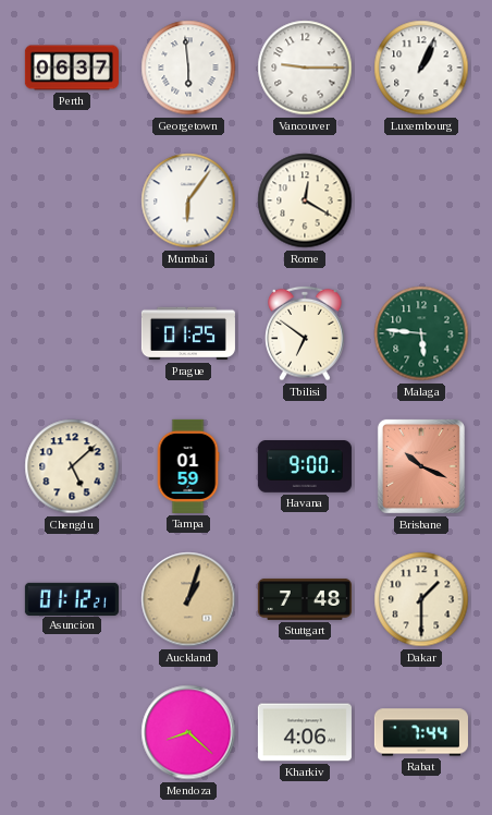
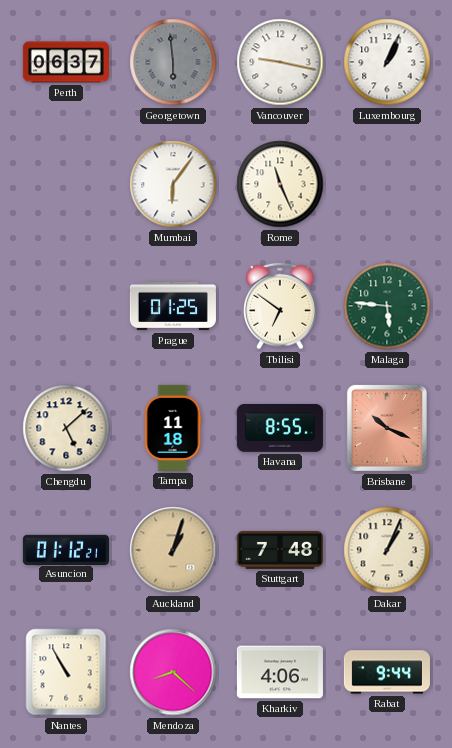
Georgetown dial: white -> grey
Vancouver: 9:15 -> 9:17
Rome: 12:20 -> 11:26
Tampa: 01:59 -> 11:18
Havana: 9:00 -> 8:55
Dakar: 1:30 -> 1:04
Nantes: none -> 10:55
Rabat: 7:44 -> 9:44
